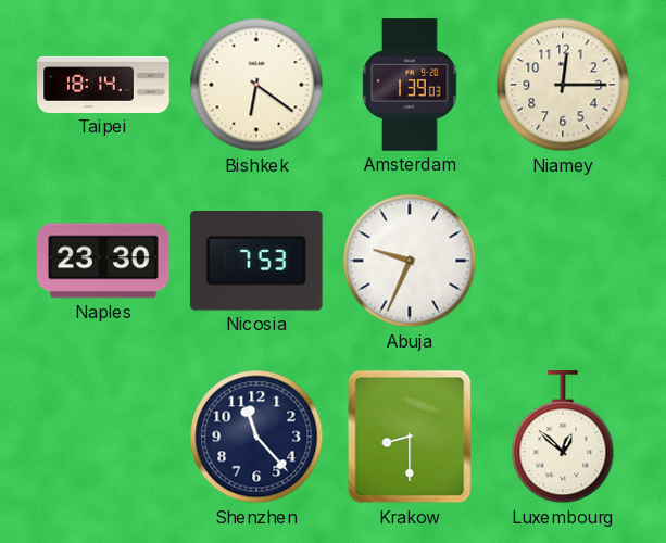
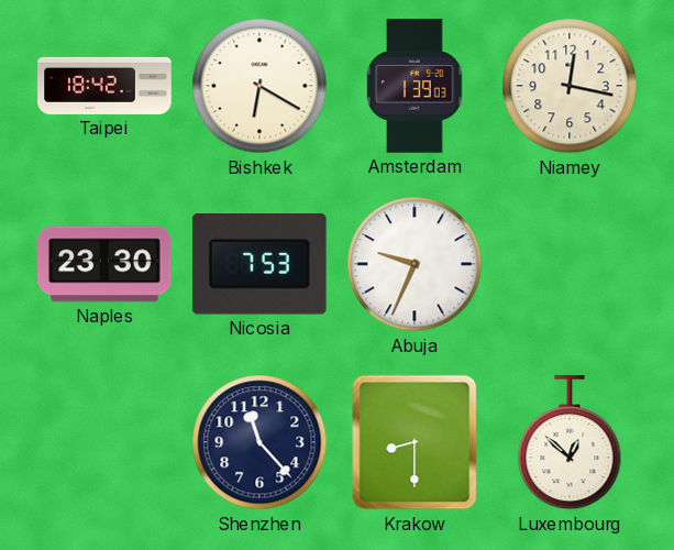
Taipei: 18:14 -> 18:42
Bishkek: 6:21 -> 6:20
Niamey: 12:15 -> 12:17
